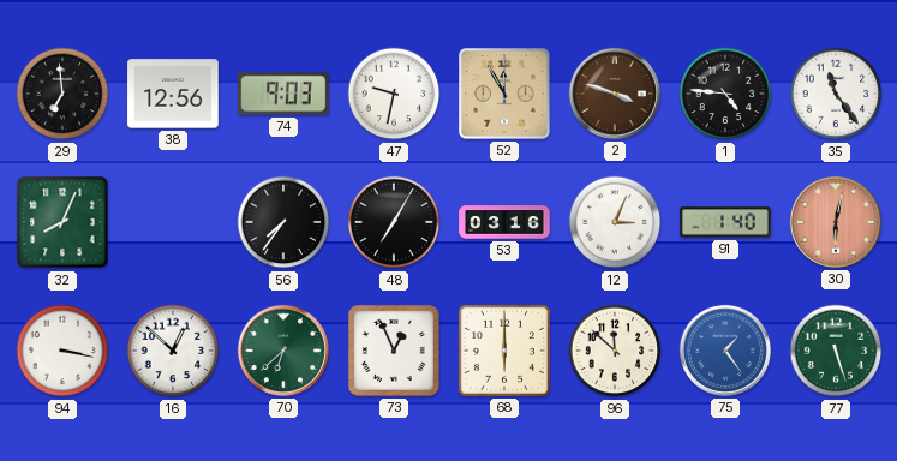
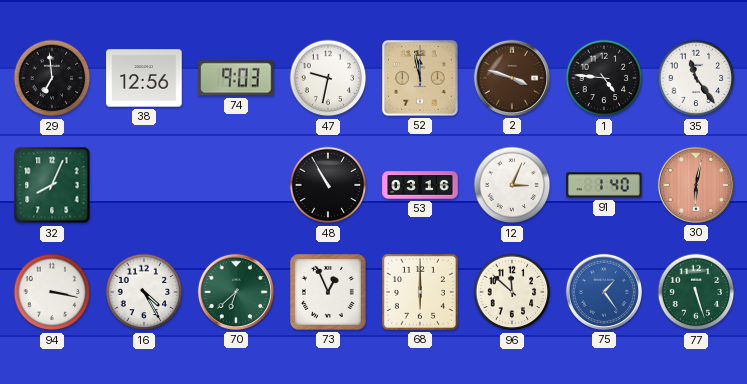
52: 11:55 -> 11:58
56: 7:36 -> none
48: 7:05 -> 10:55
16: 12:52 -> 4:25
